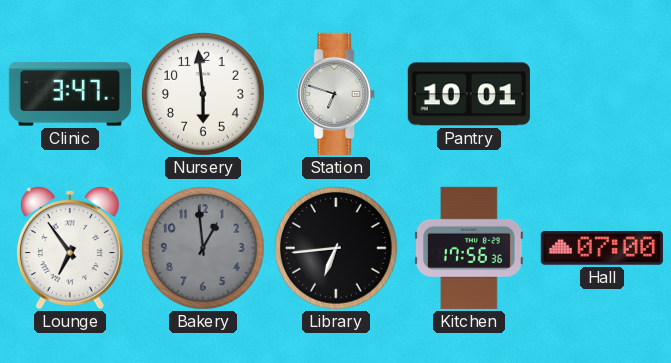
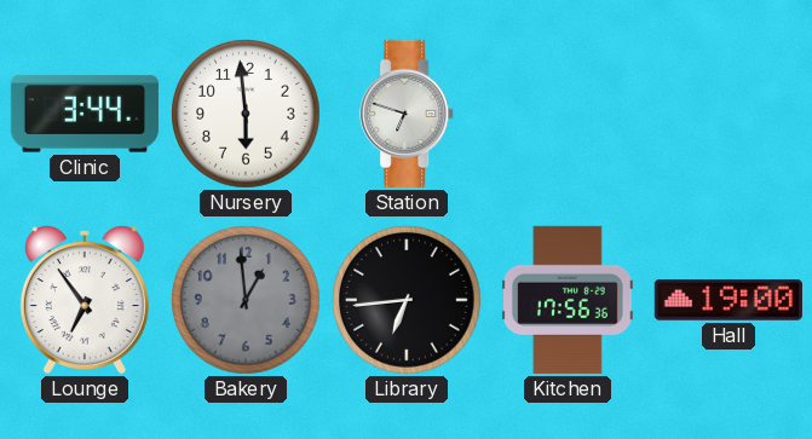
Clinic: 3:47 -> 3:44
Pantry: 10:01 -> none
Hall: 07:00 -> 19:00
